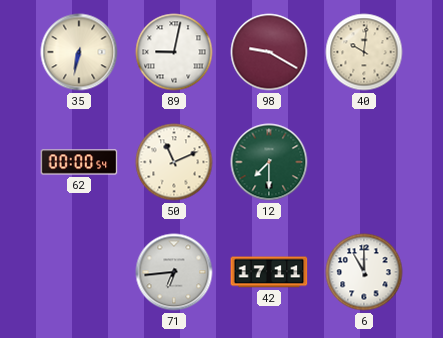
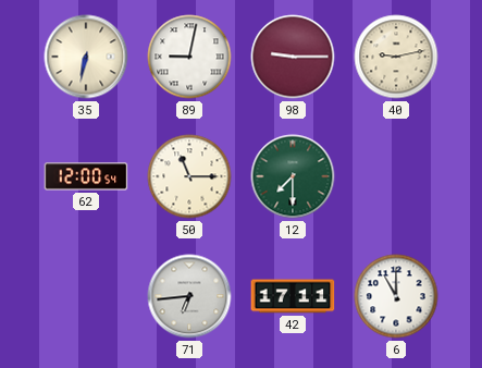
98: 9:20 -> 9:15
40: 10:01 -> 9:13
62: 00:00 -> 12:00
50: 11:11 -> 11:15
